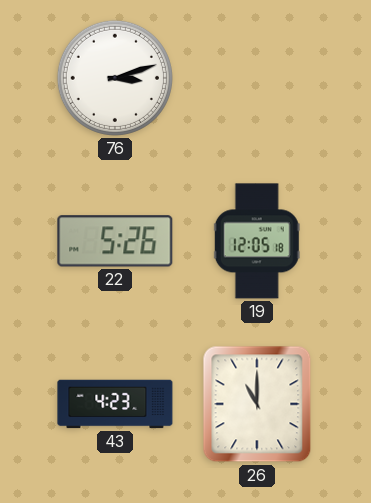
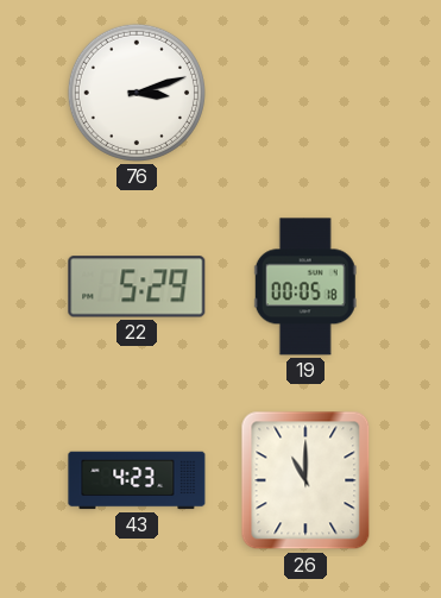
22: 5:26 -> 5:29
19: 12:05 -> 00:05
